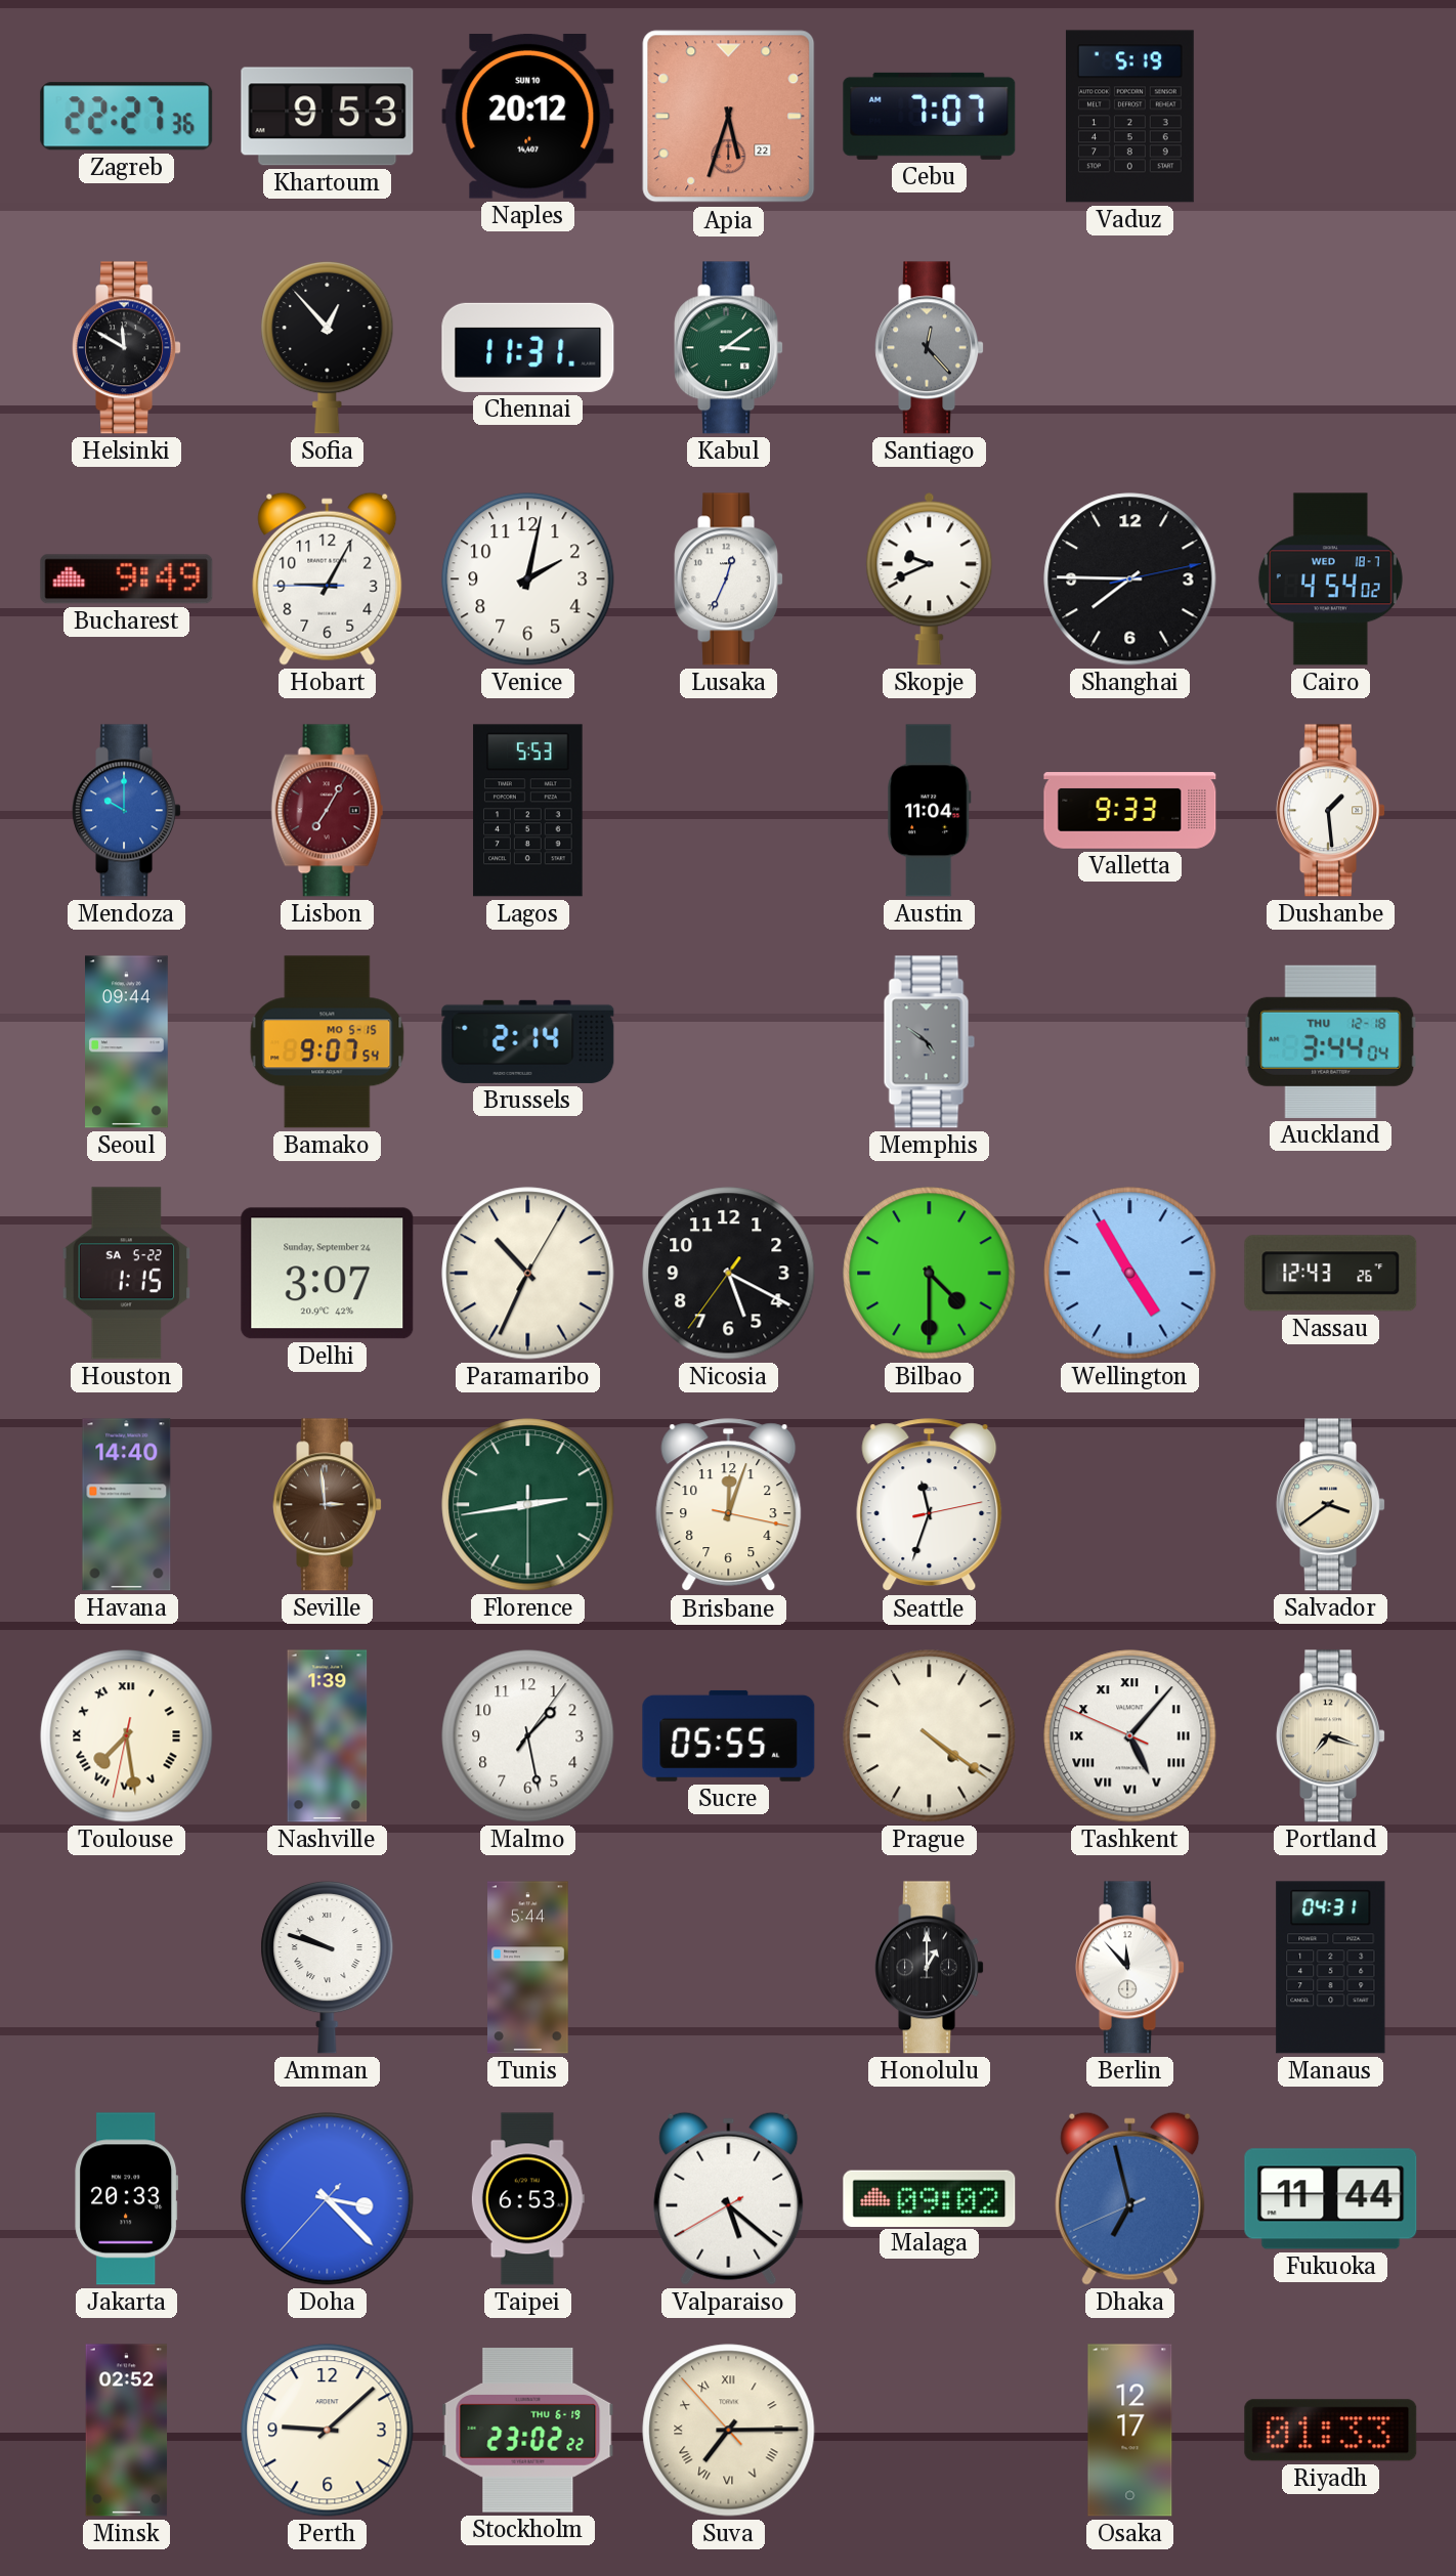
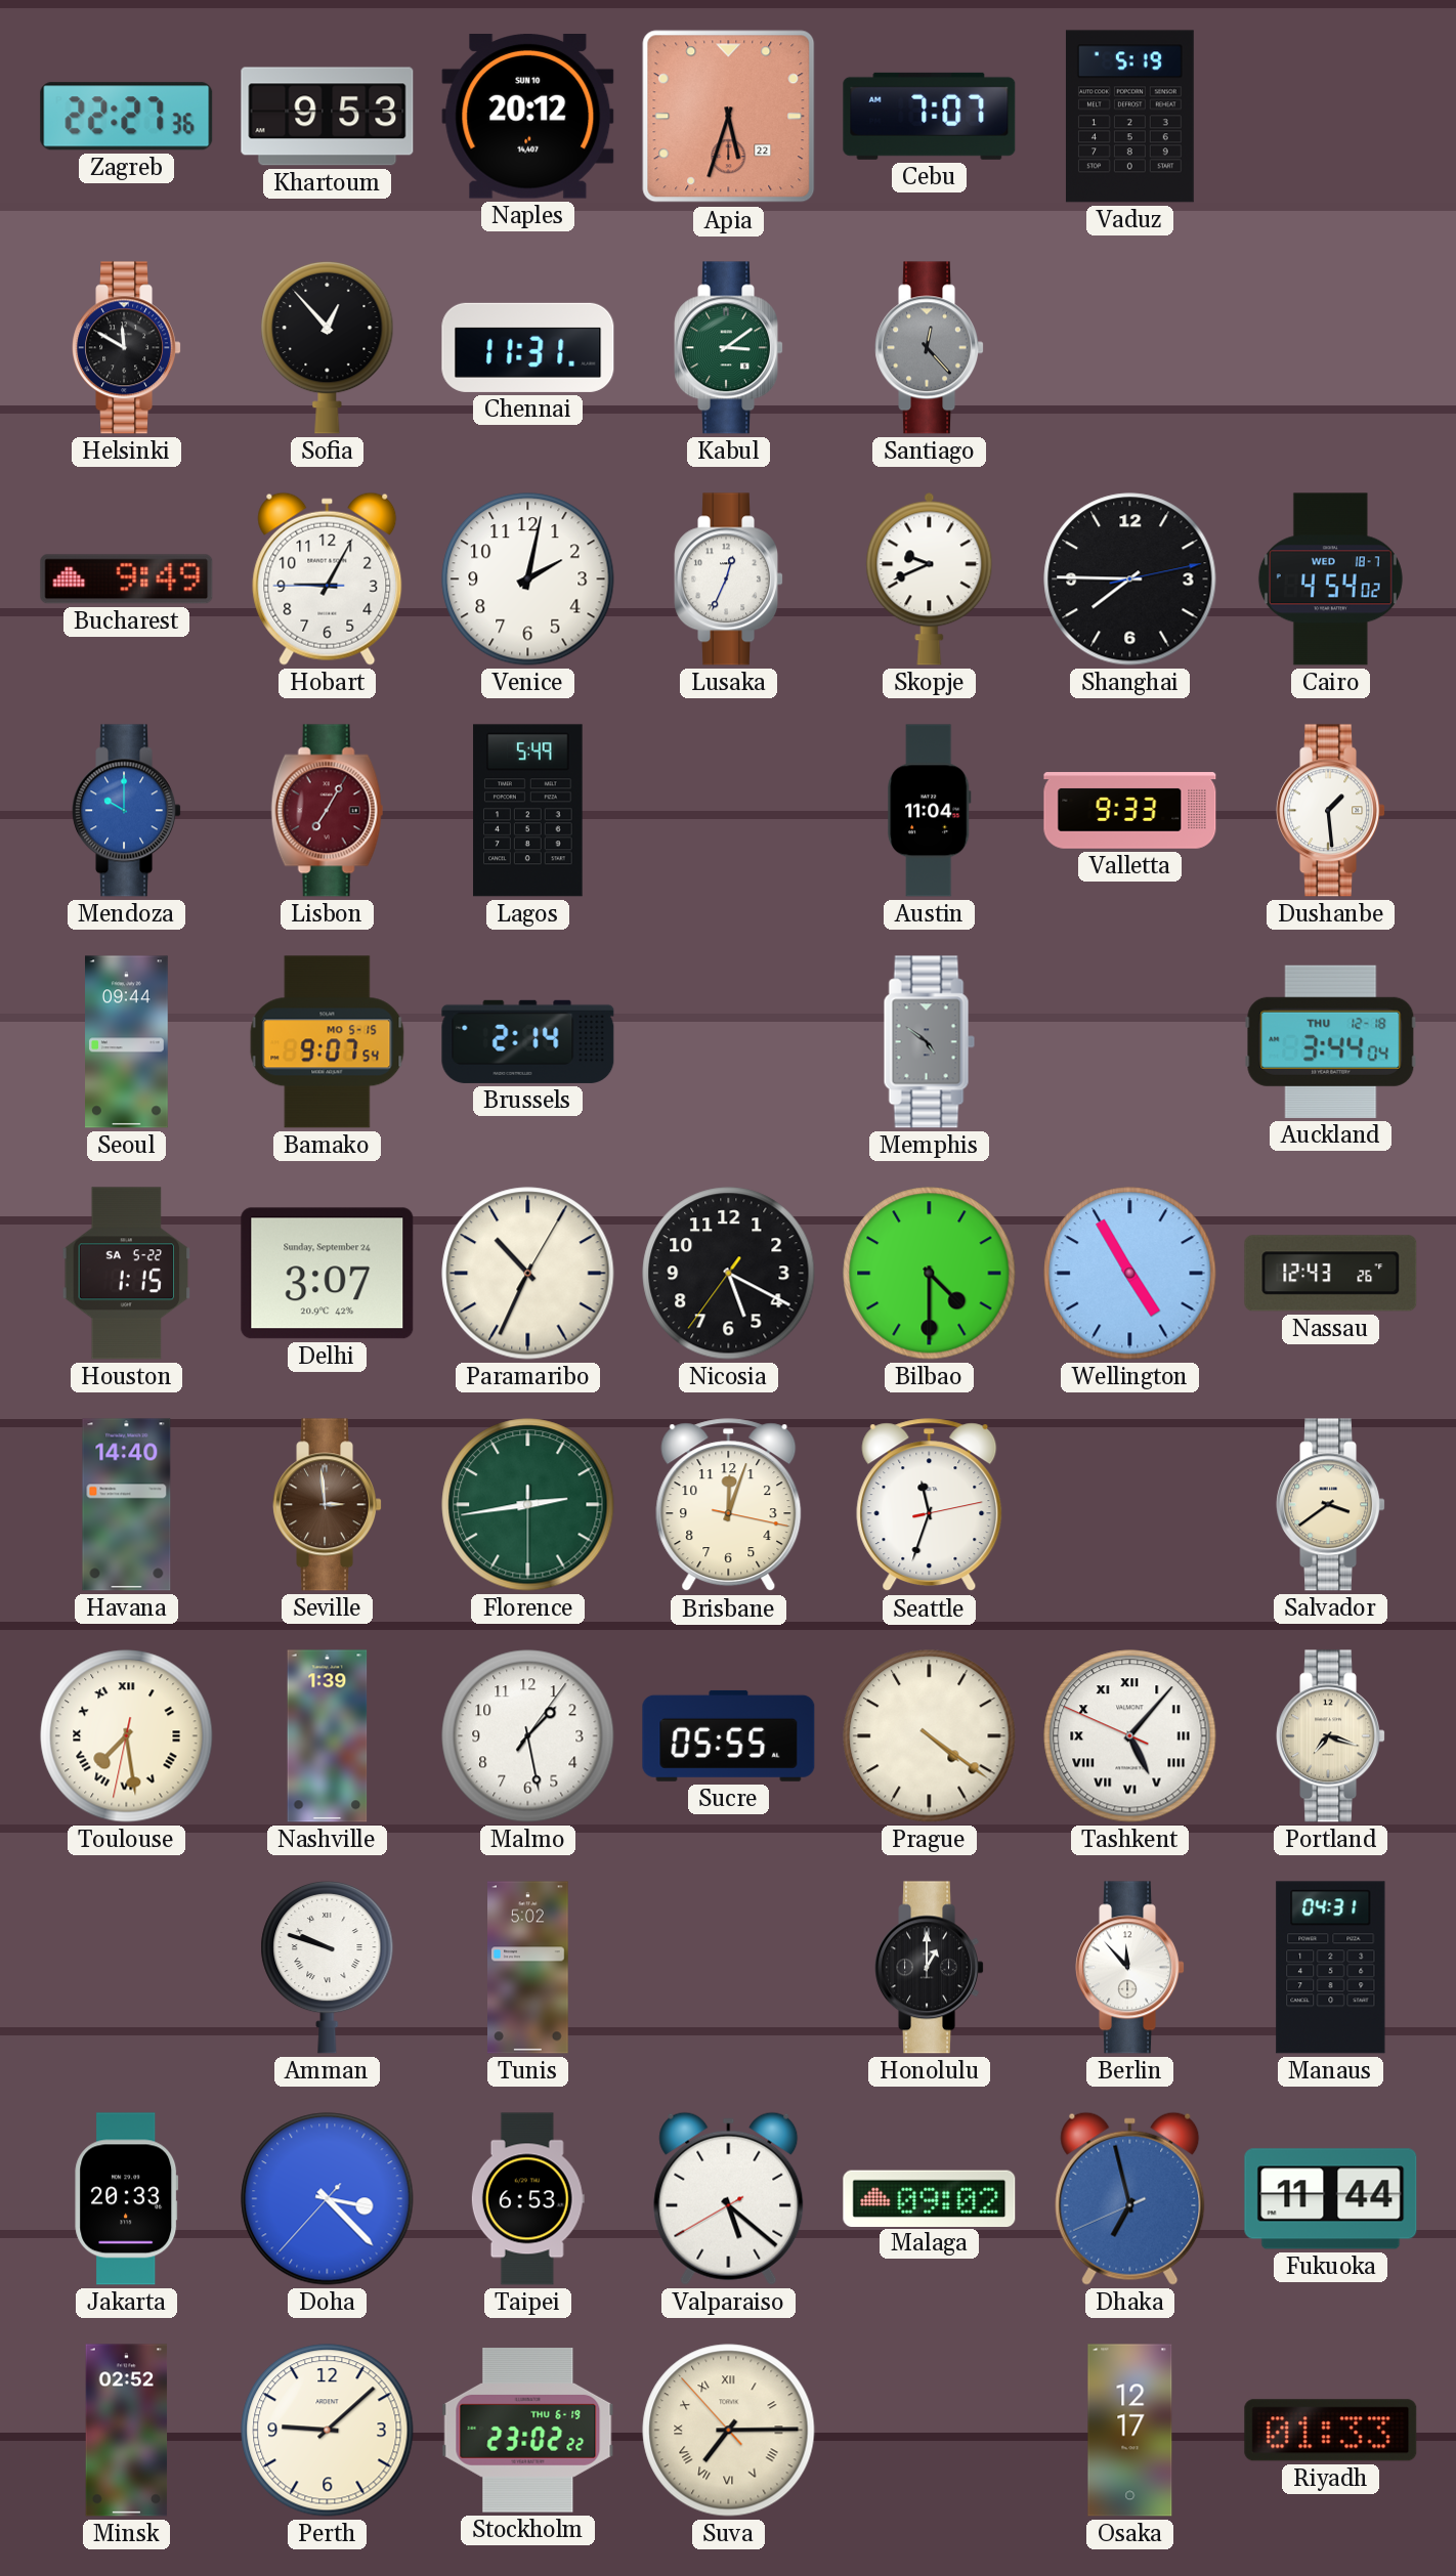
Lagos: 5:53 -> 5:49
Tunis: 5:44 -> 5:02
